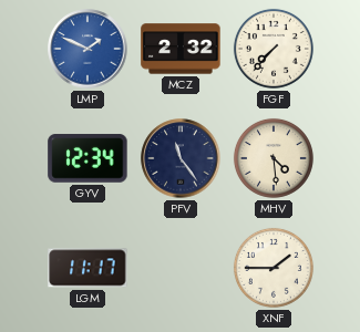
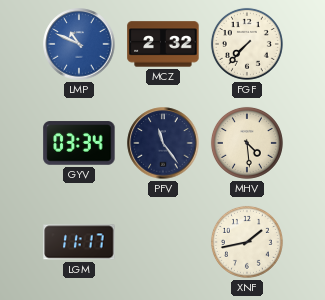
LMP: 1:49 -> 10:49
GYV: 12:34 -> 03:34
XNF: 1:45 -> 1:43
